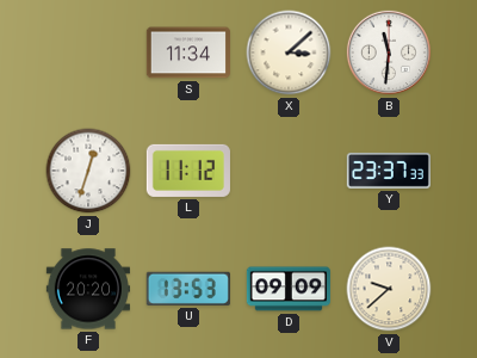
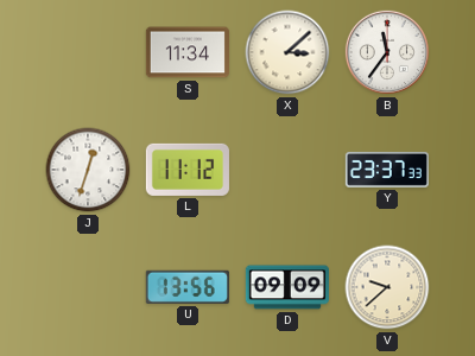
B: 11:31 -> 11:36
F: 20:20 -> none
U: 13:53 -> 13:56
